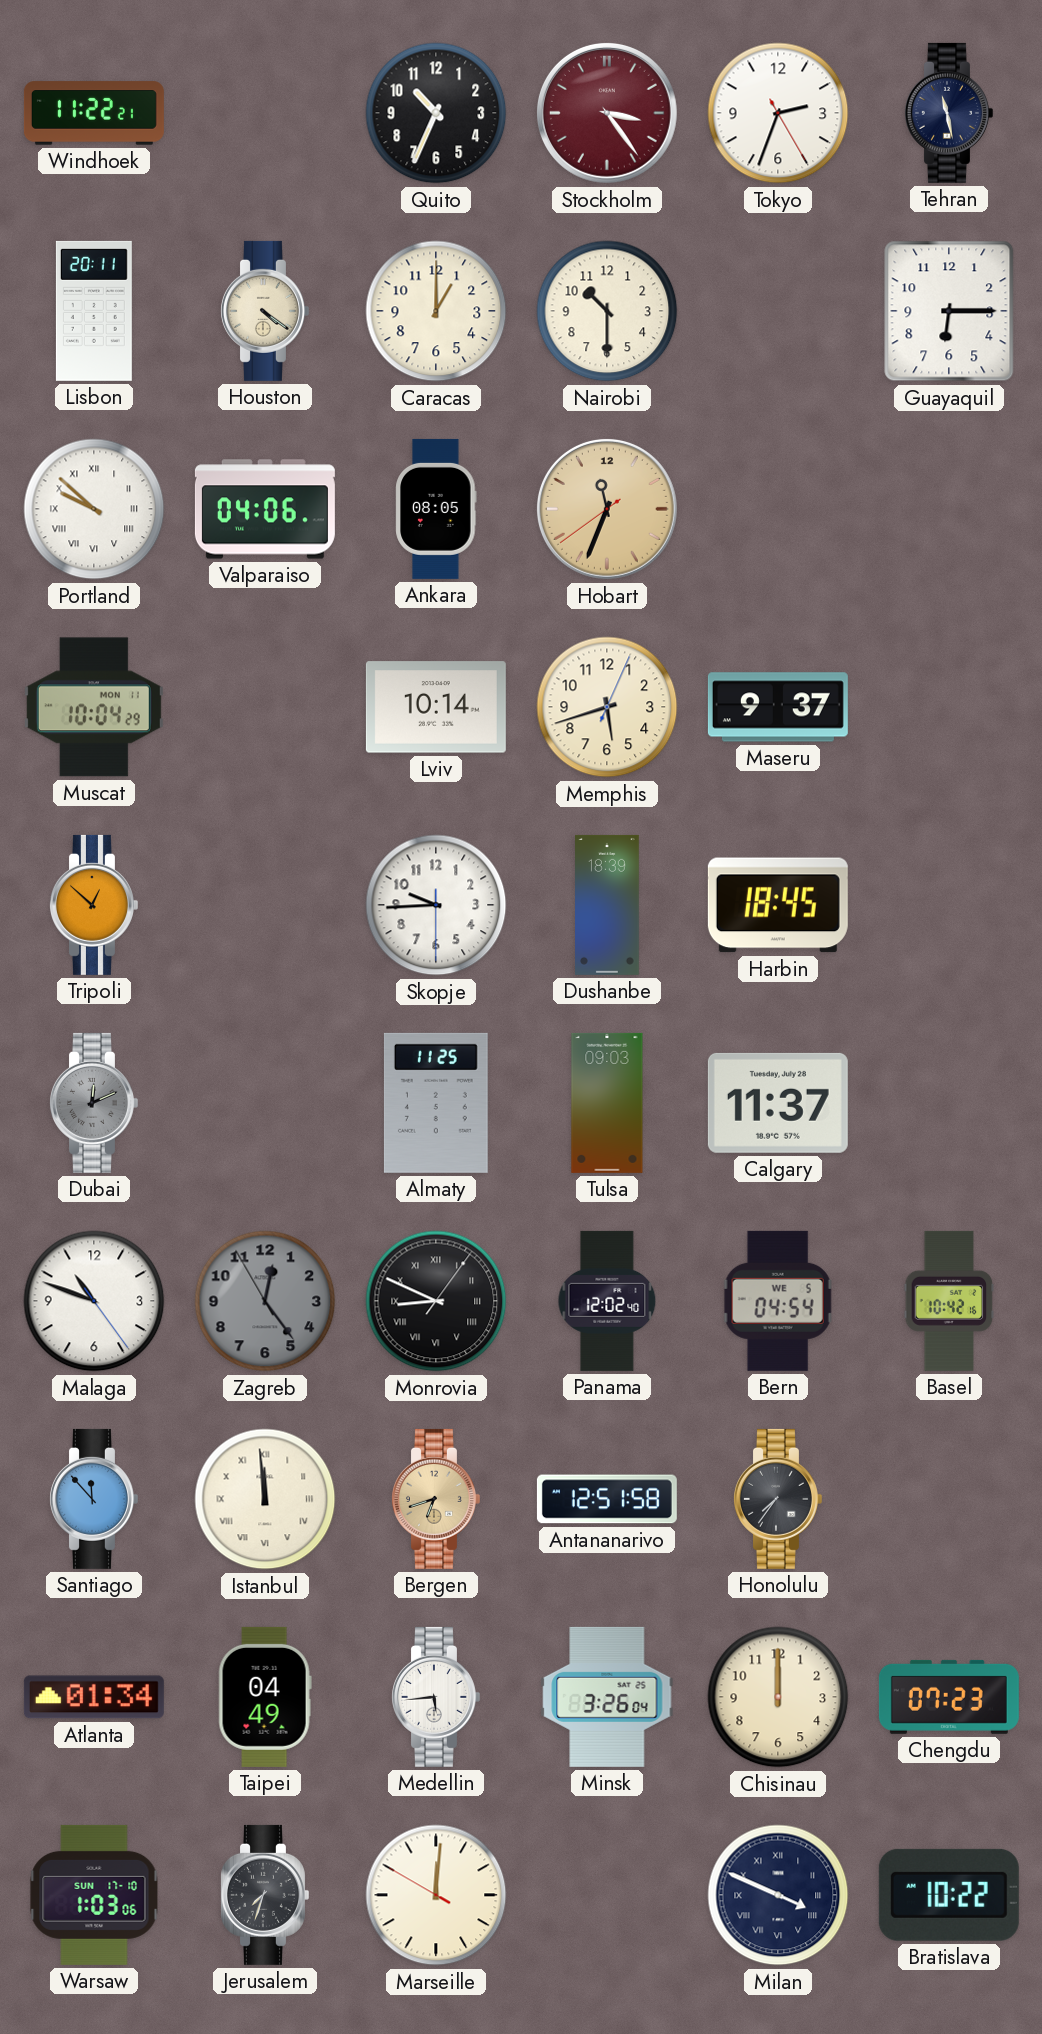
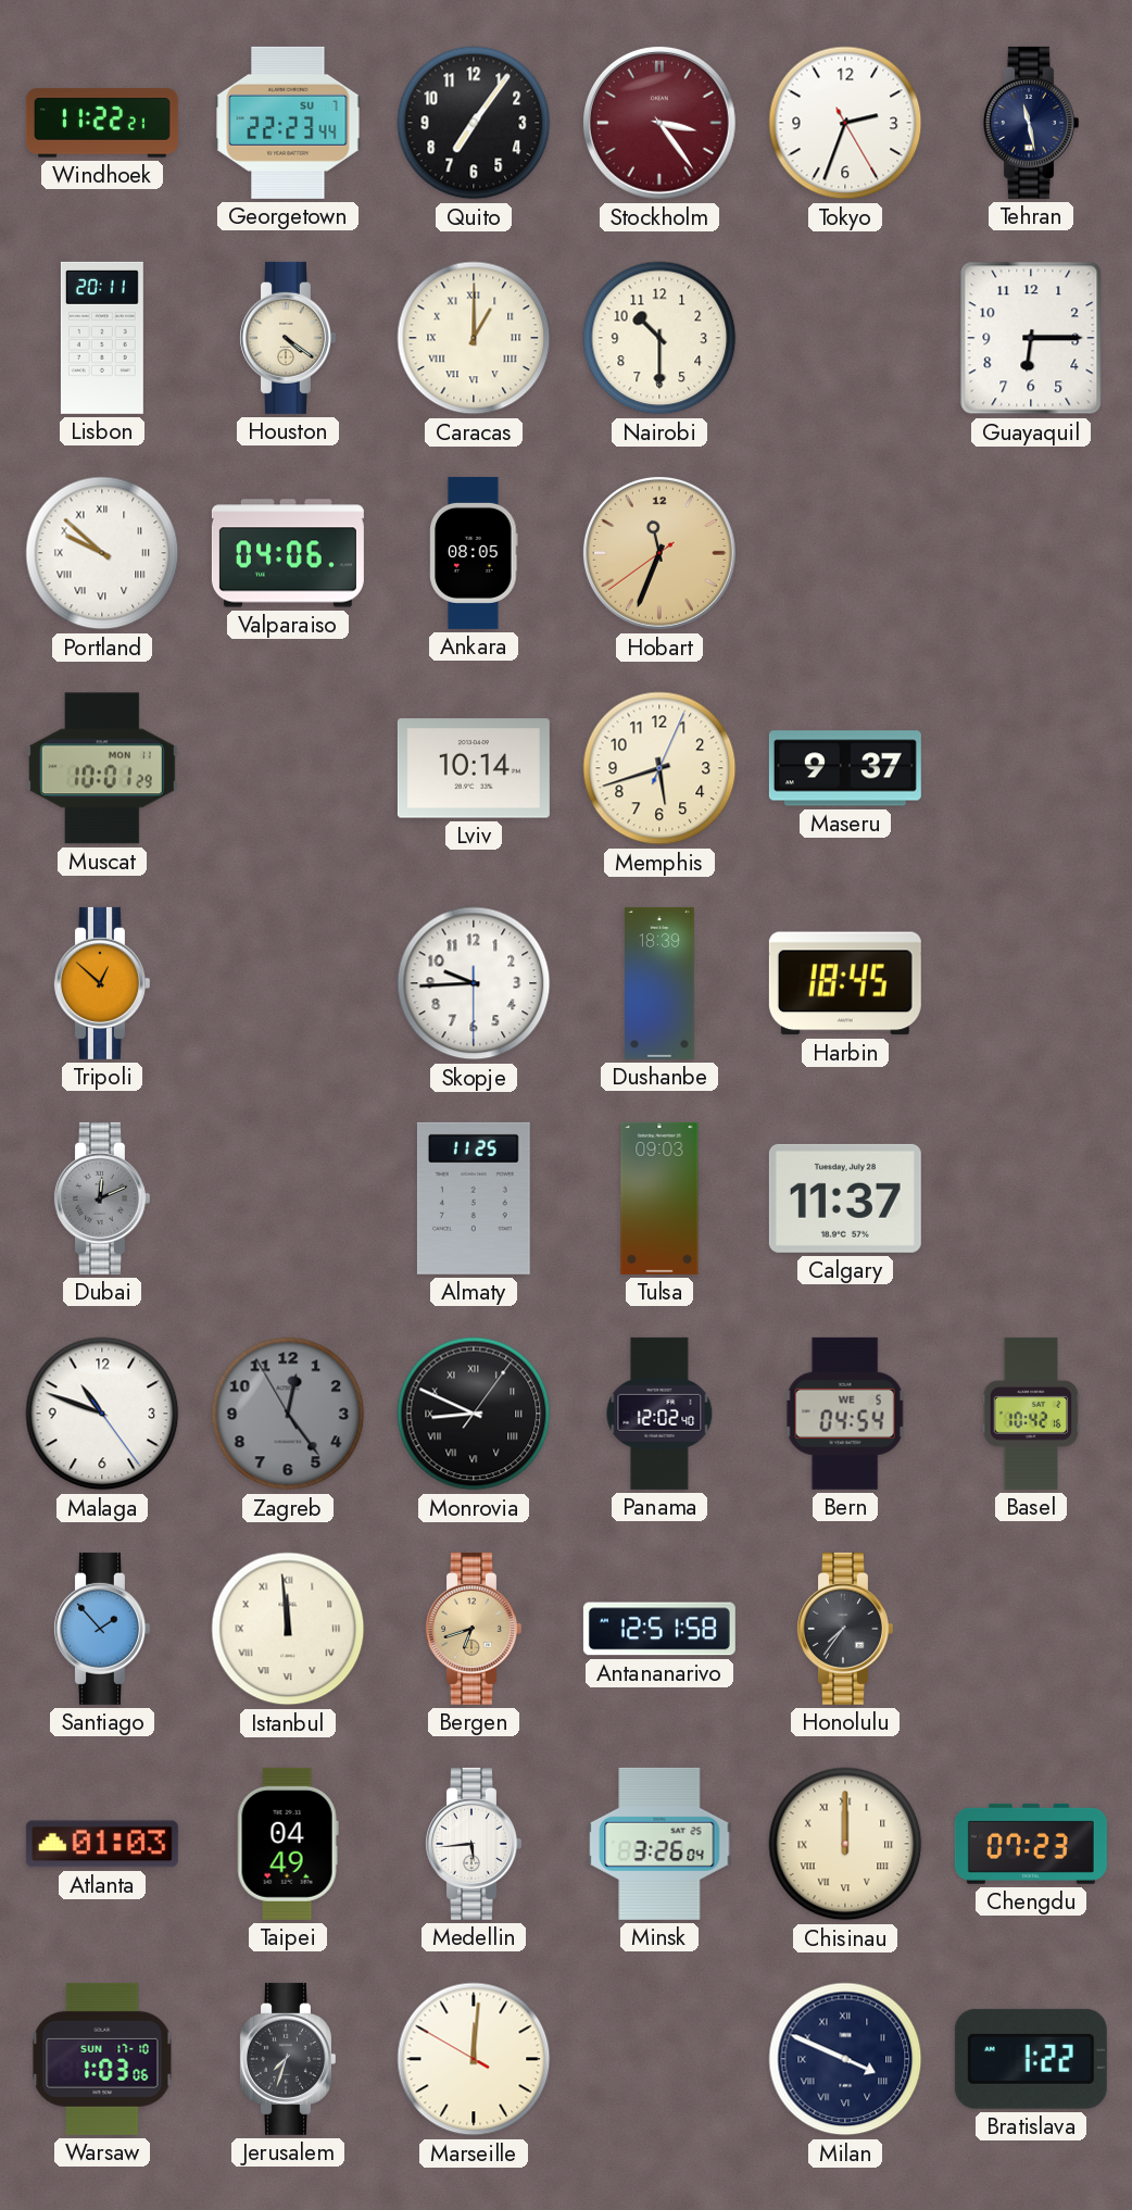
Georgetown: none -> 22:23
Quito: 10:34 -> 7:06
Caracas numerals: Arabic -> Roman
Muscat: 10:04 -> 10:01
Santiago: 11:53 -> 1:53
Atlanta: 01:34 -> 01:03
Chisinau numerals: Arabic -> Roman
Bratislava: 10:22 -> 1:22
